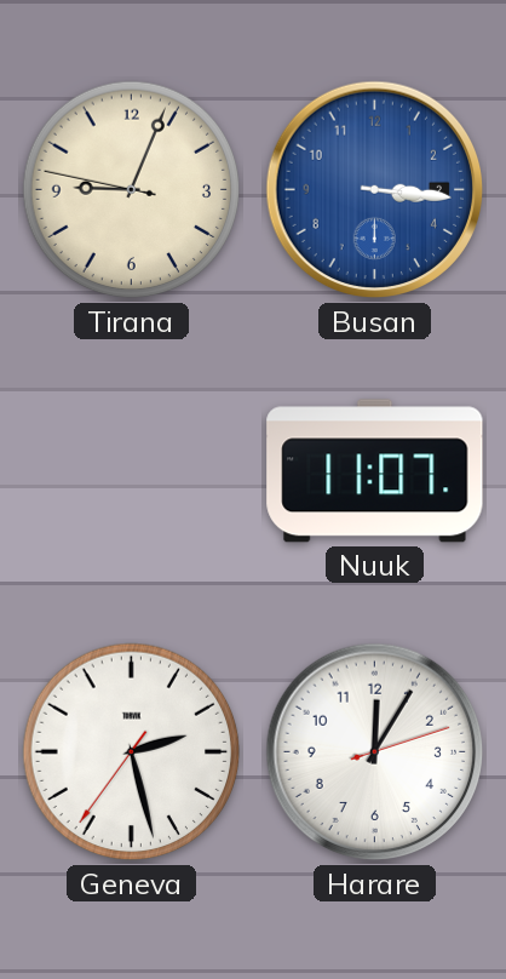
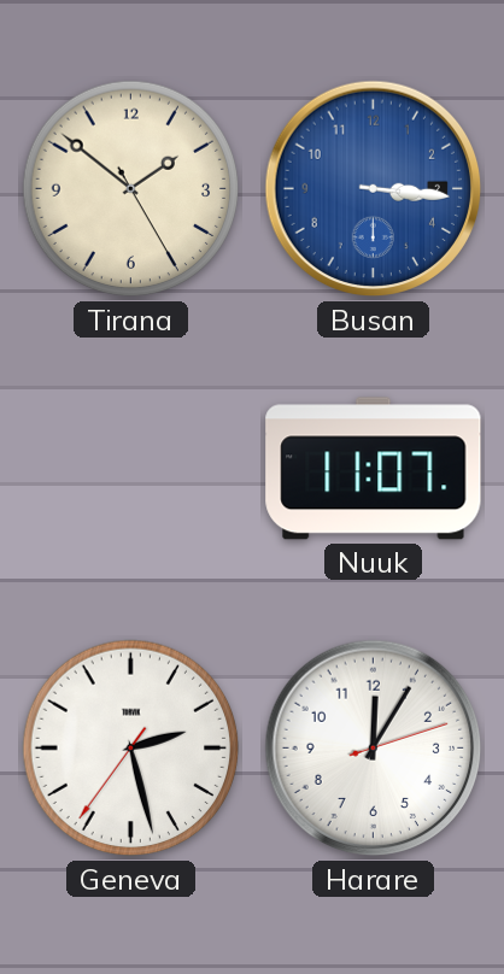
Tirana: 9:03 -> 1:51
